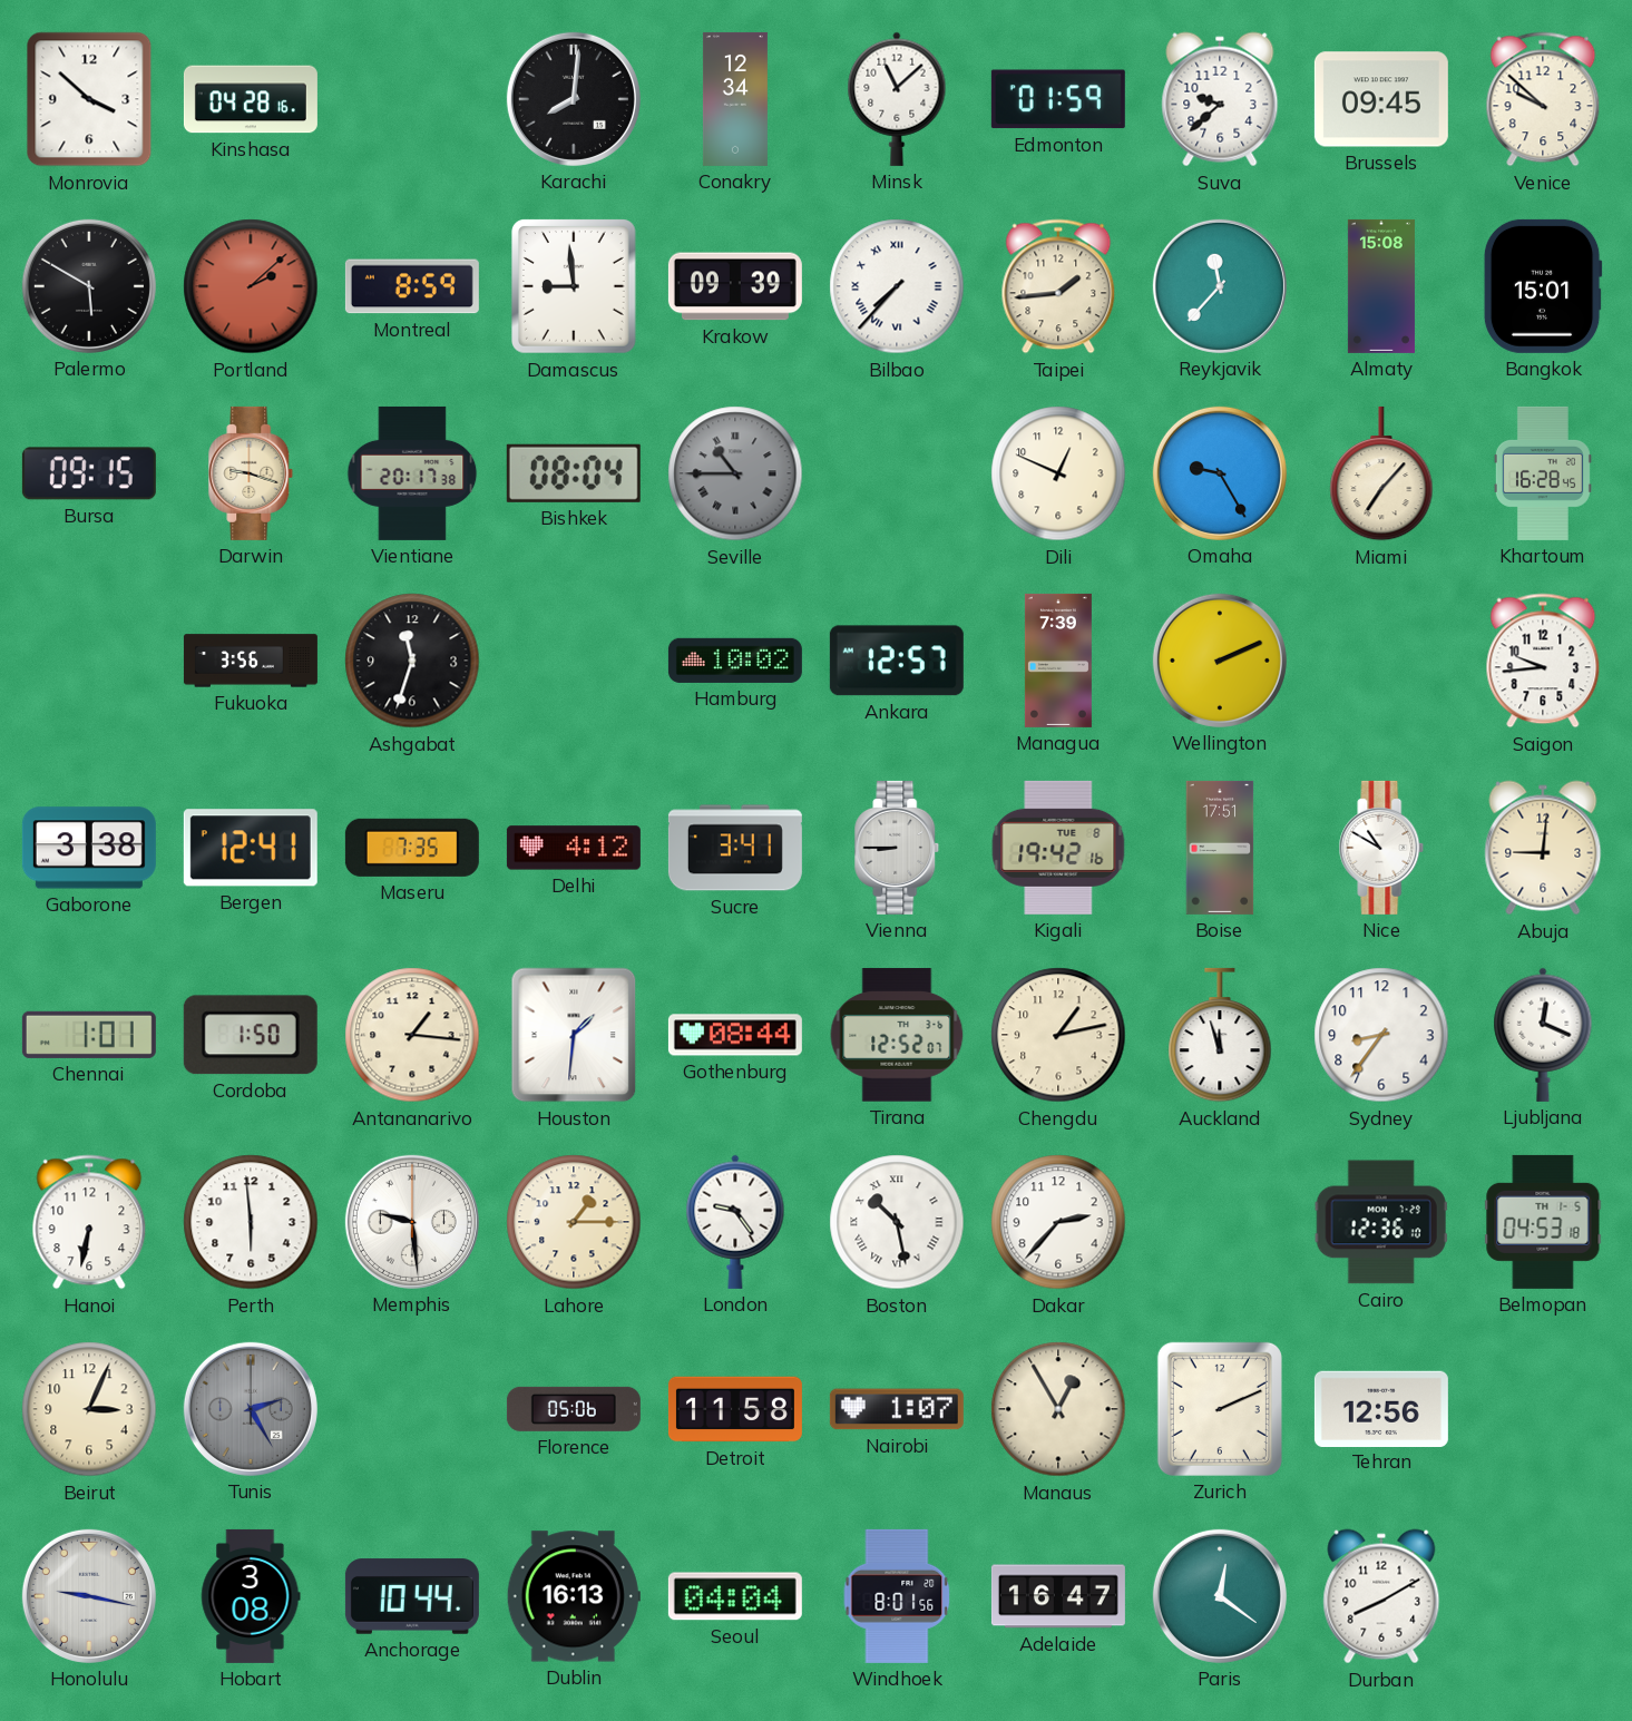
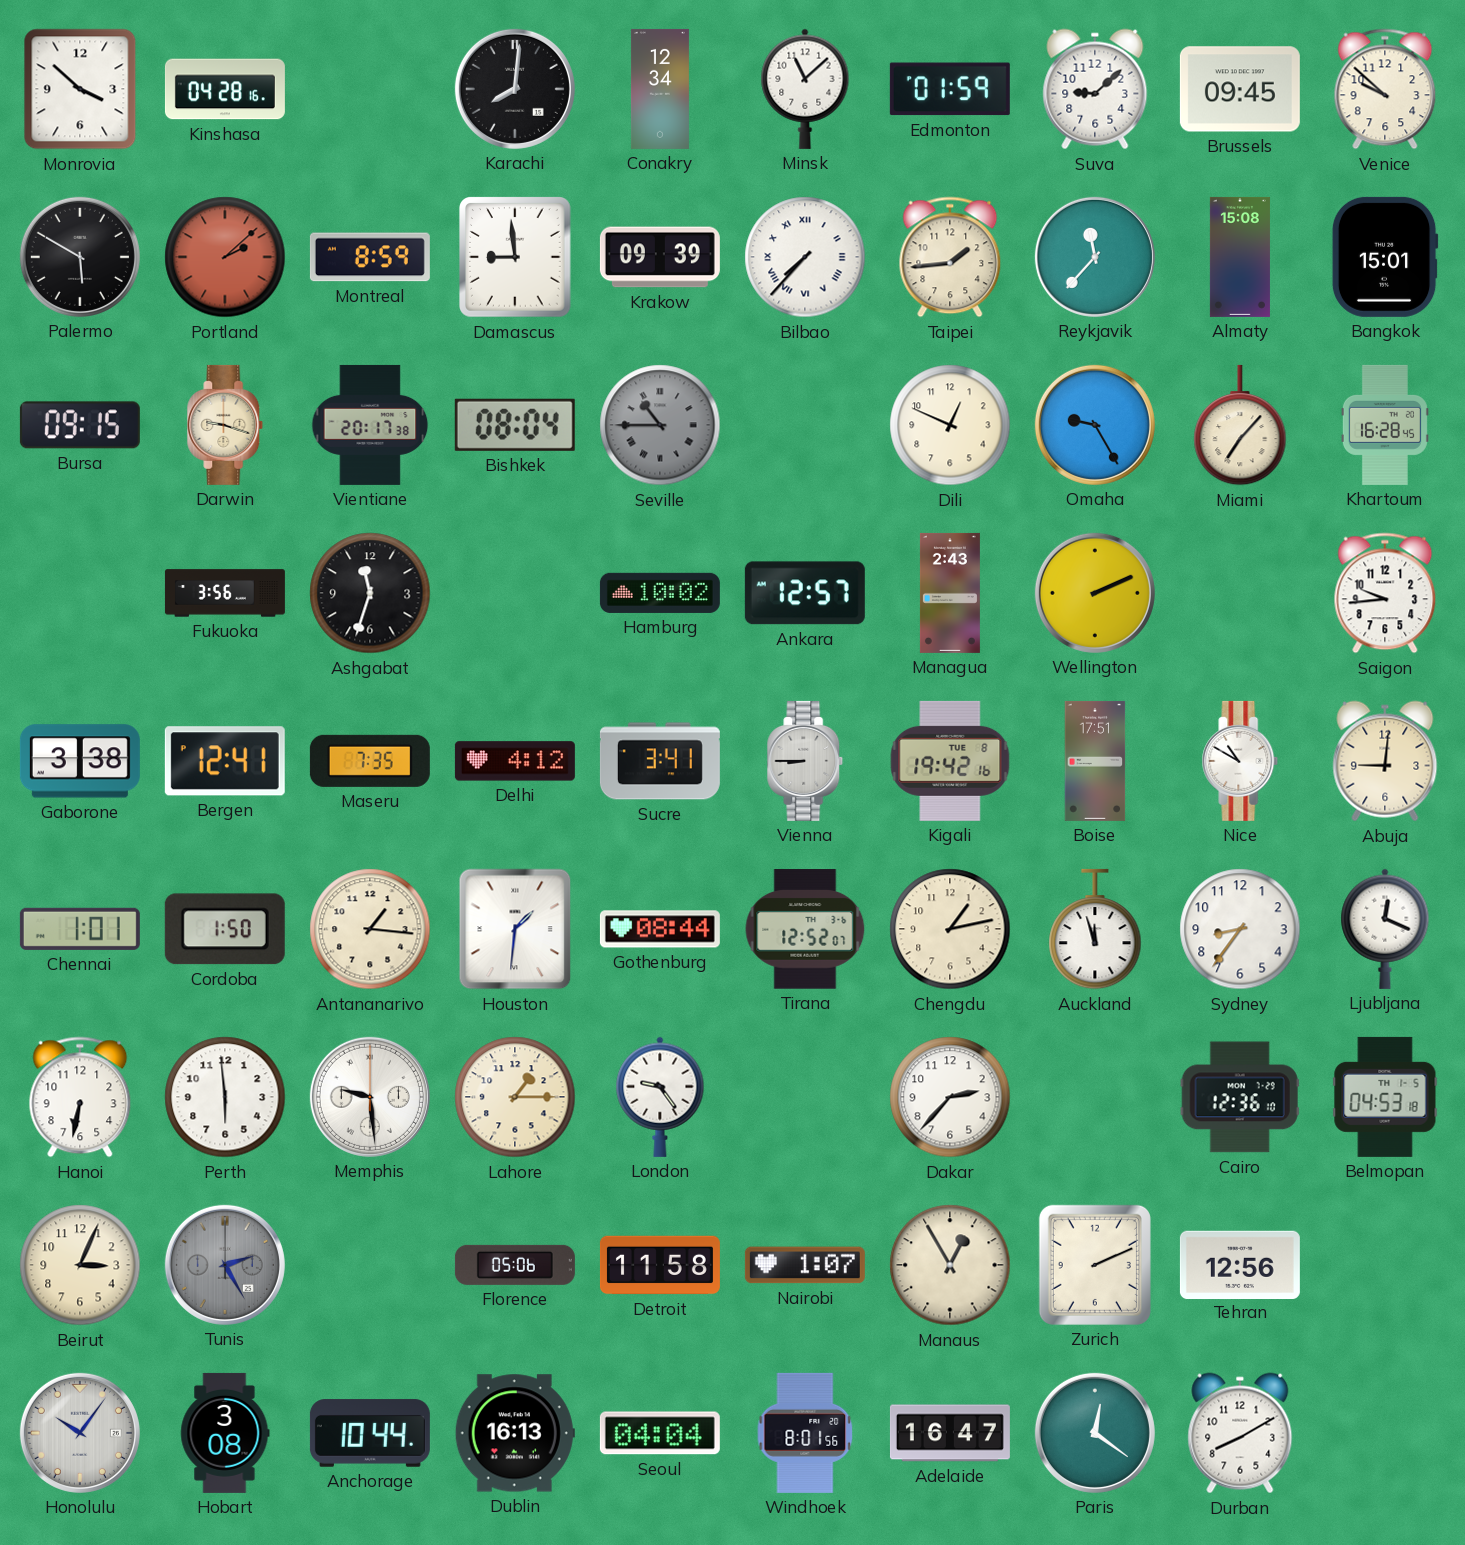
Suva: 9:38 -> 9:08
Managua: 7:39 -> 2:43
Boston: 10:28 -> none
Honolulu: 9:17 -> 10:06
